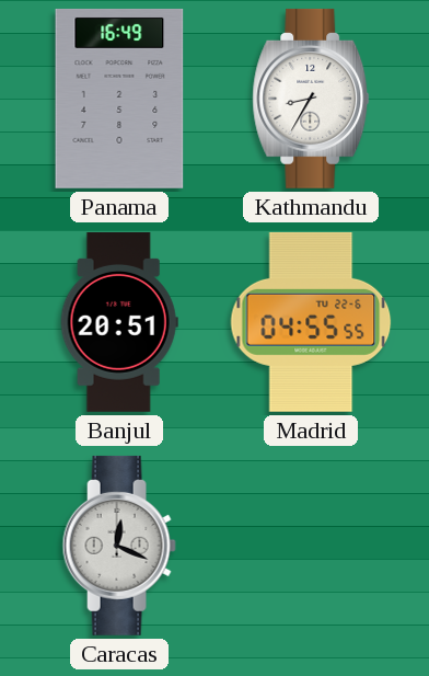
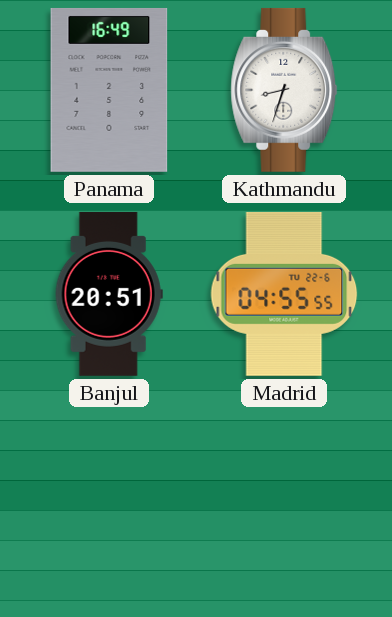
Kathmandu: 8:35 -> 8:33
Caracas: 12:19 -> none
